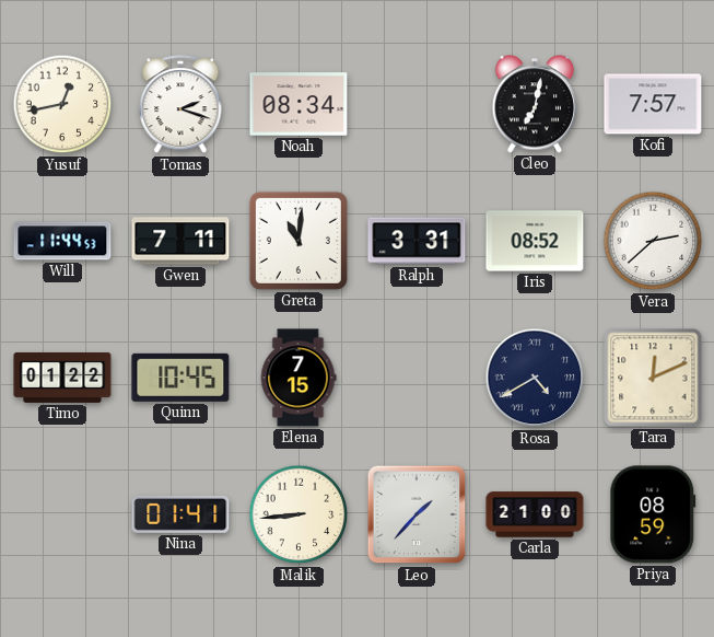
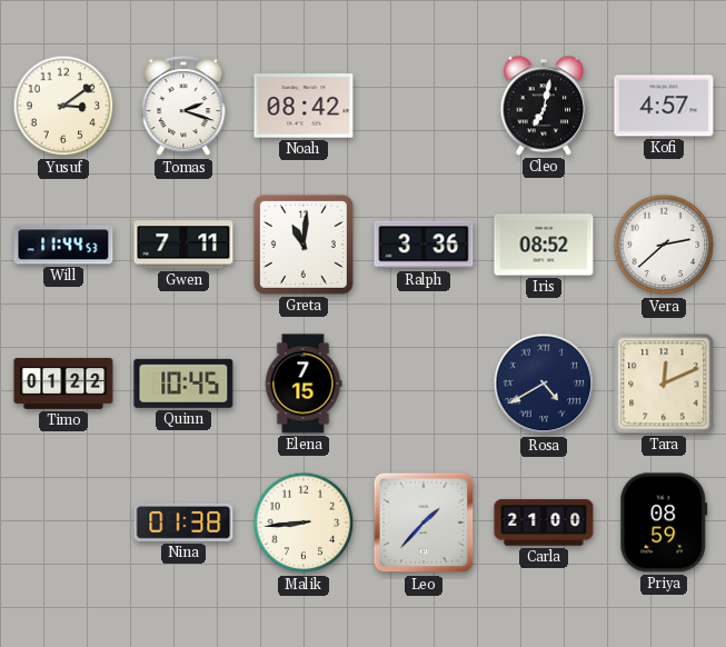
Yusuf: 12:43 -> 3:09
Noah: 08:34 -> 08:42
Kofi: 7:57 -> 4:57
Ralph: 3:31 -> 3:36
Nina: 01:41 -> 01:38
